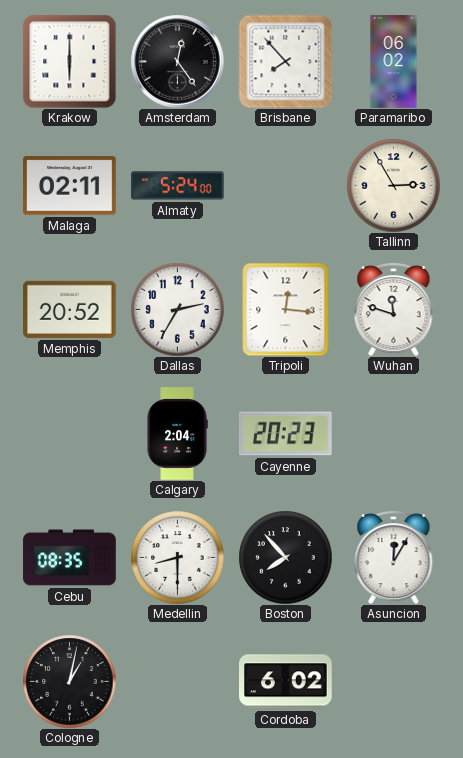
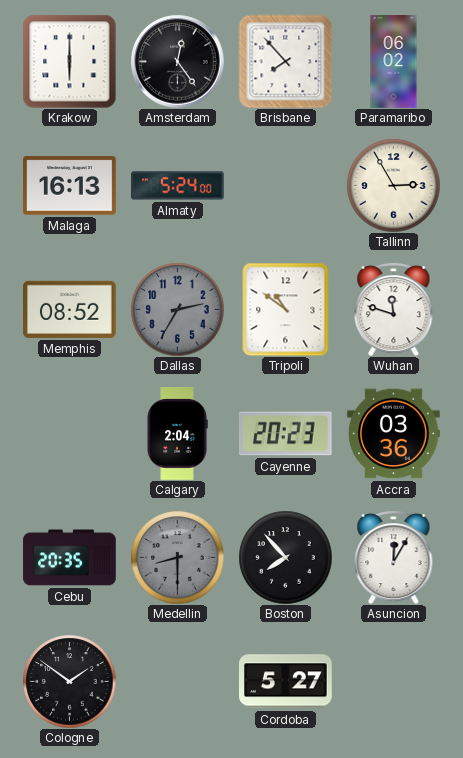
Malaga: 02:11 -> 16:13
Memphis: 20:52 -> 08:52
Dallas dial: white -> grey
Tripoli: 12:16 -> 10:51
Accra: none -> 03:36
Cebu: 08:35 -> 20:35
Medellin dial: white -> grey
Cologne: 1:02 -> 1:51
Cordoba: 6:02 -> 5:27
